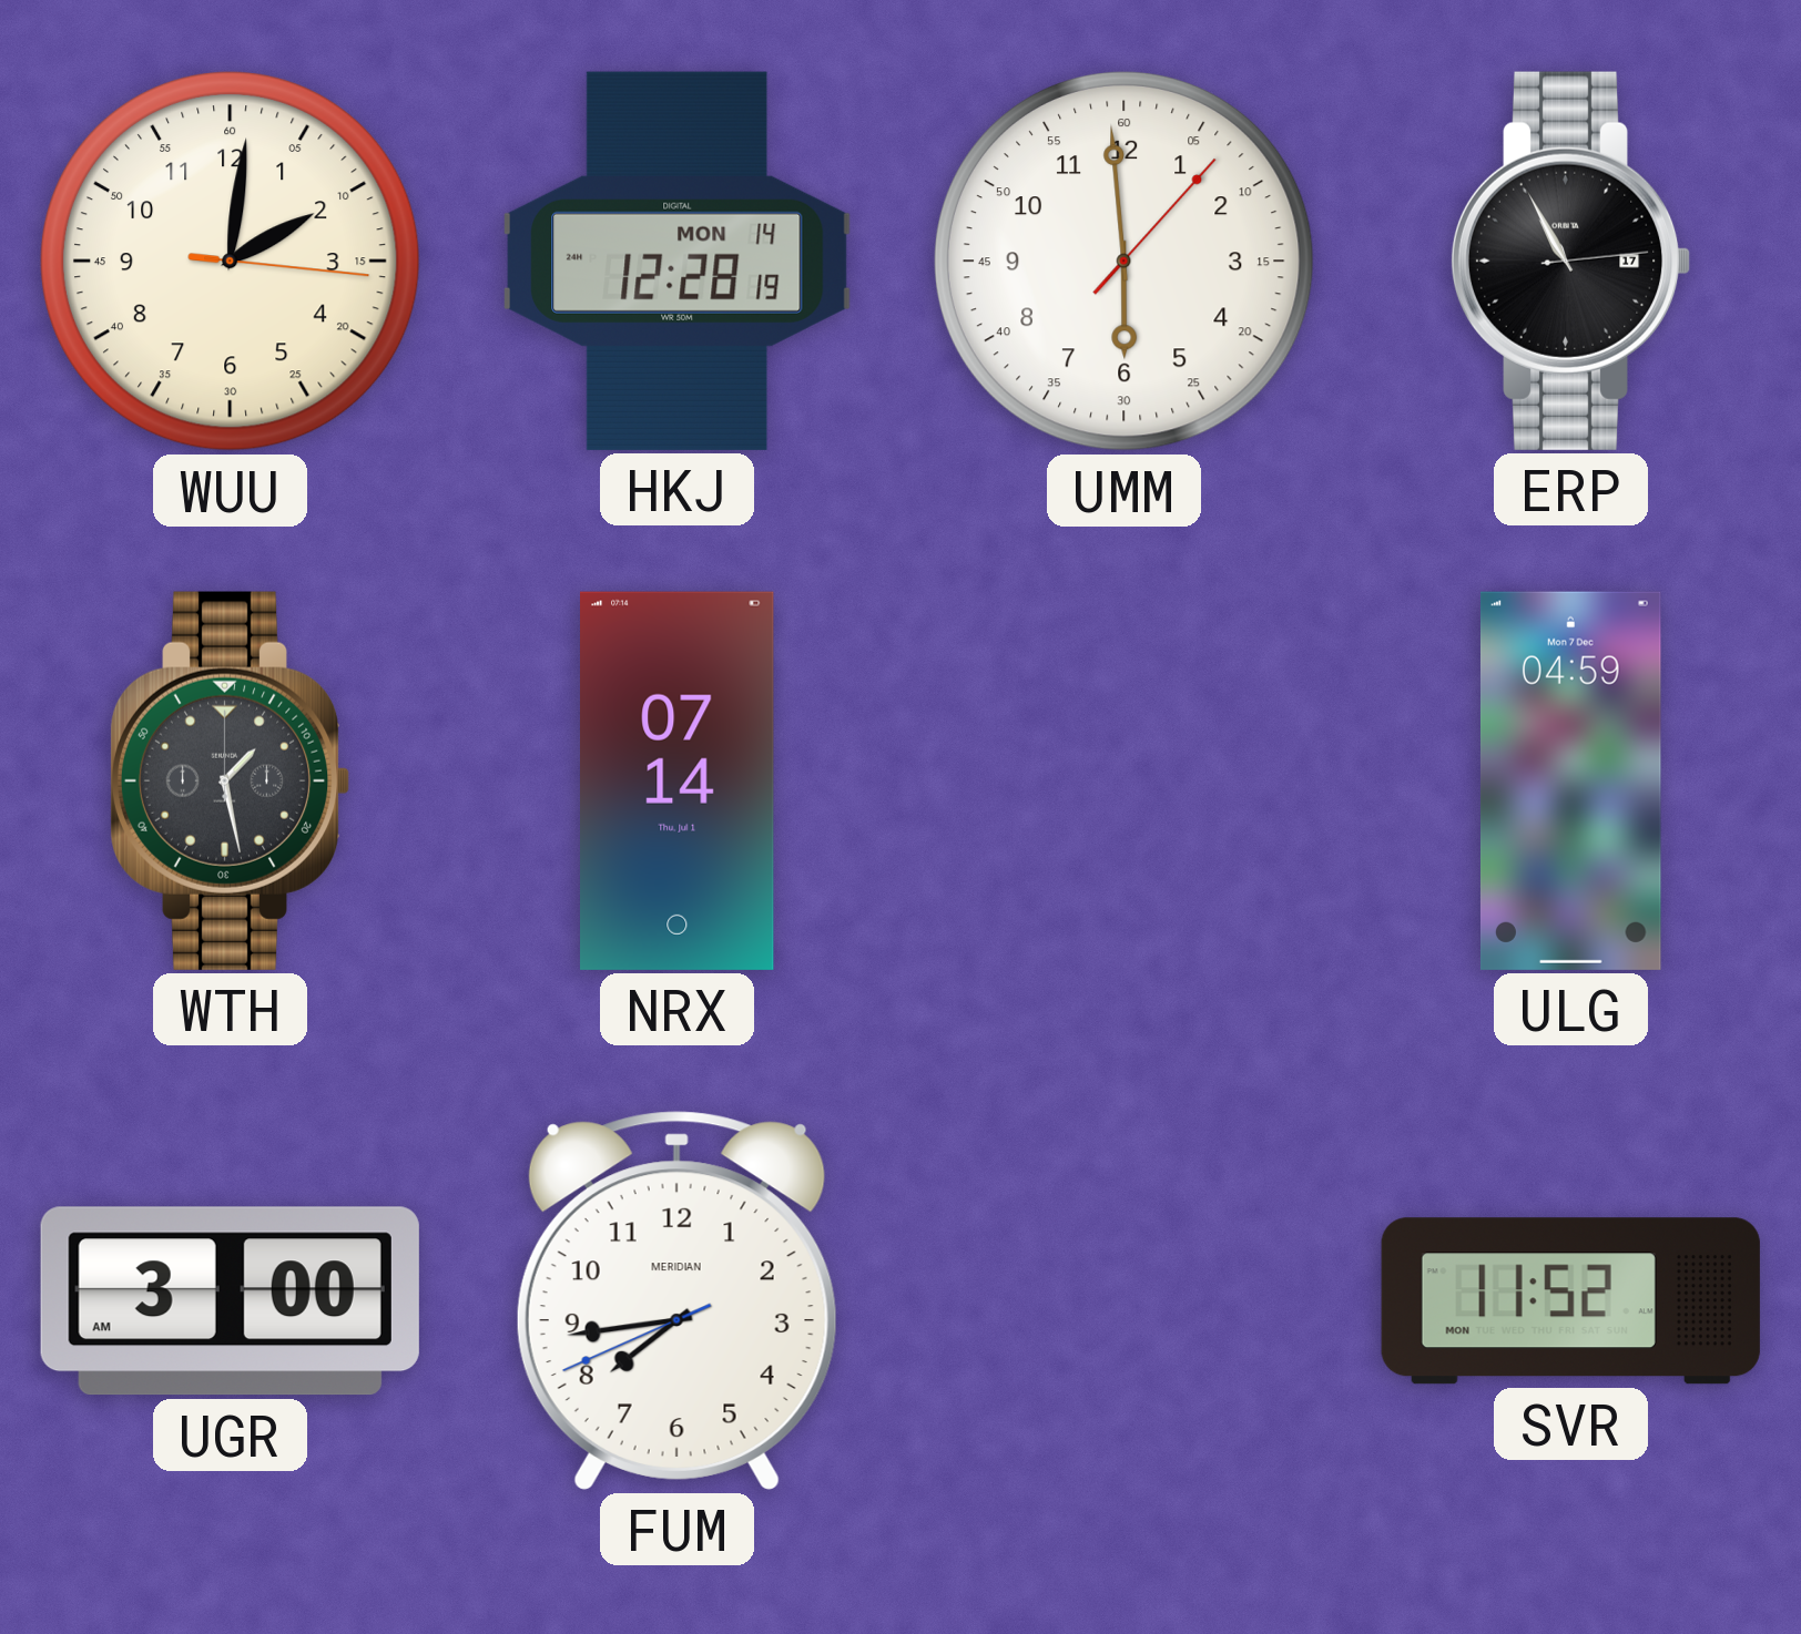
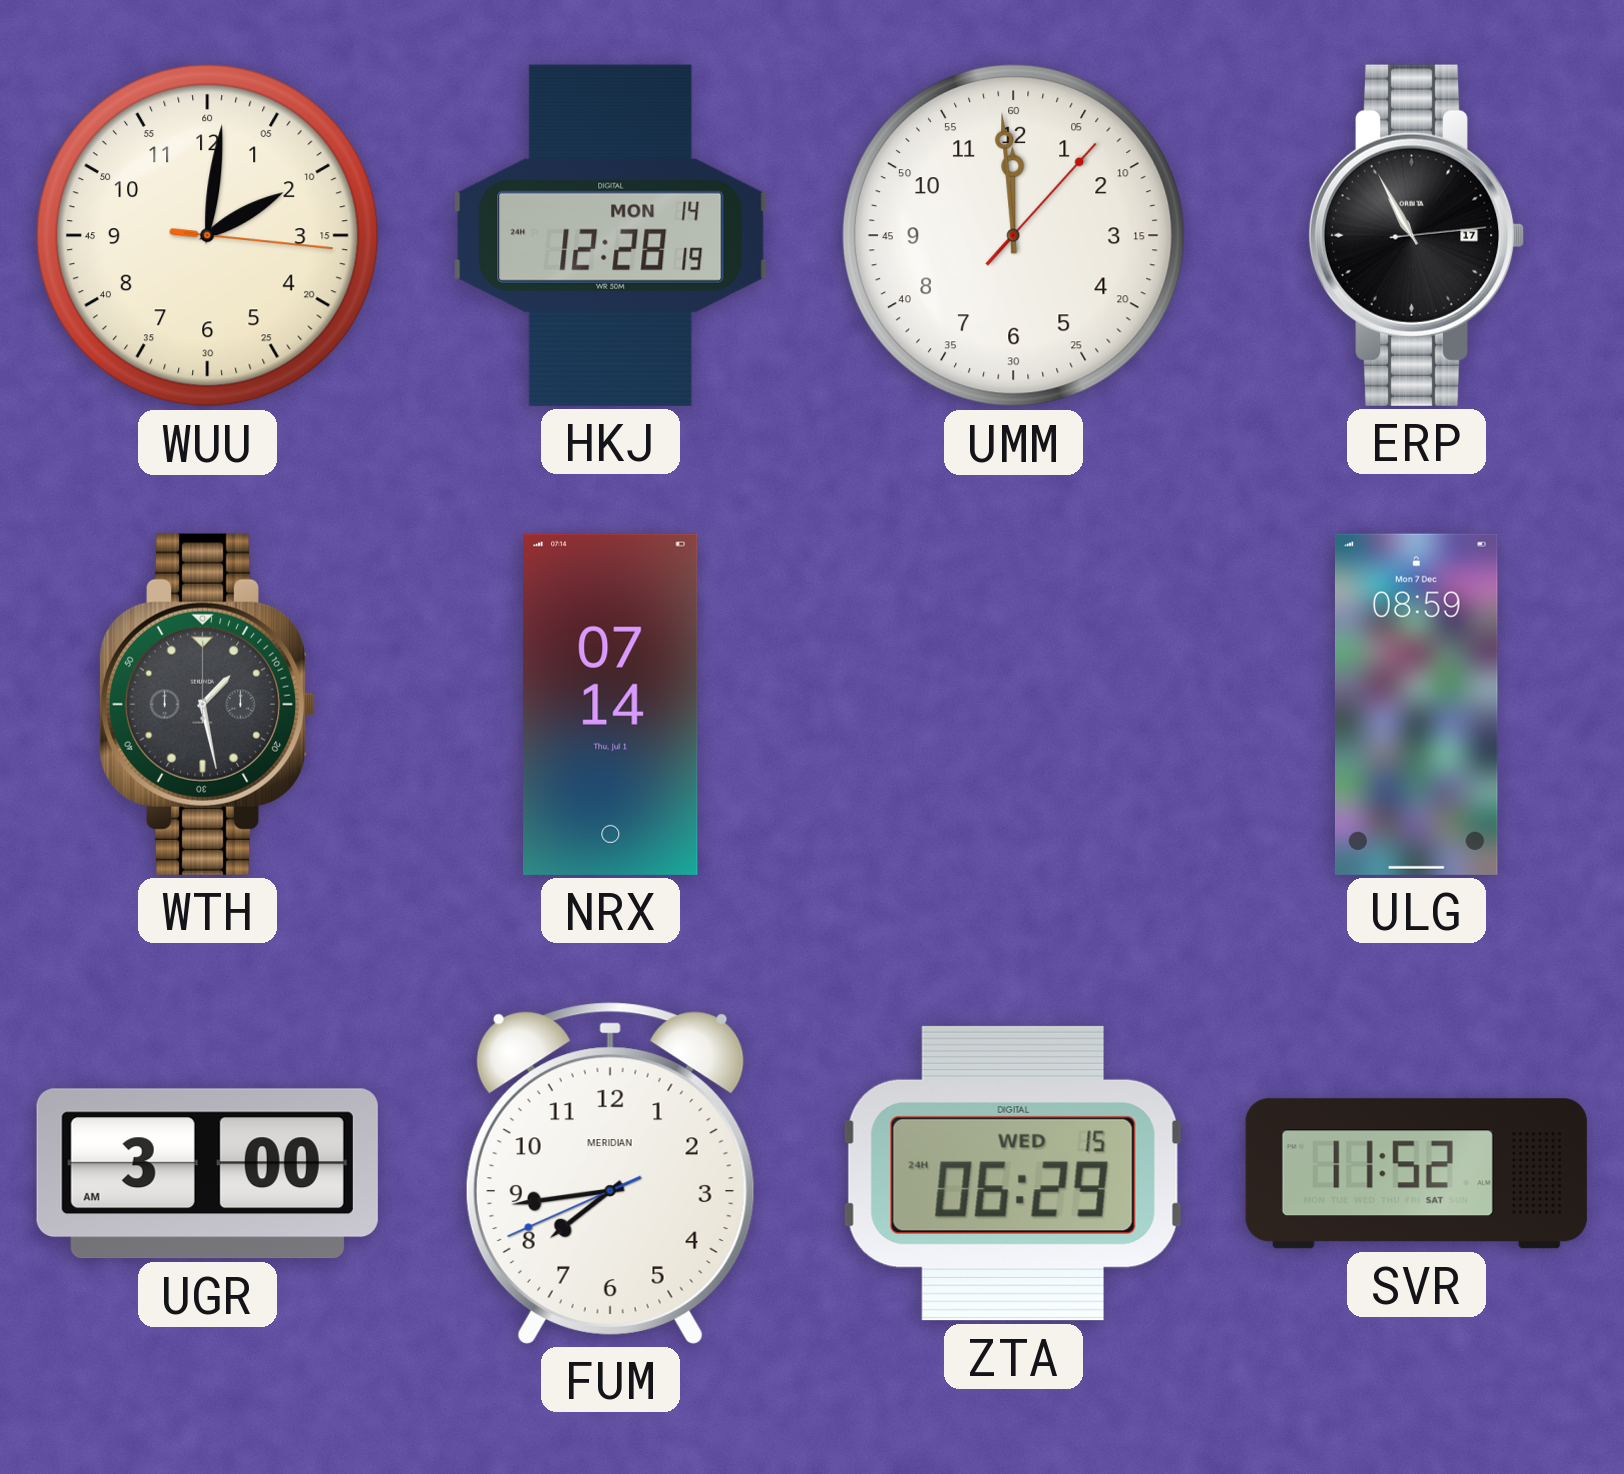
UMM: 5:59 -> 11:59
ULG: 04:59 -> 08:59
ZTA: none -> 06:29
SVR date: MON -> SAT
